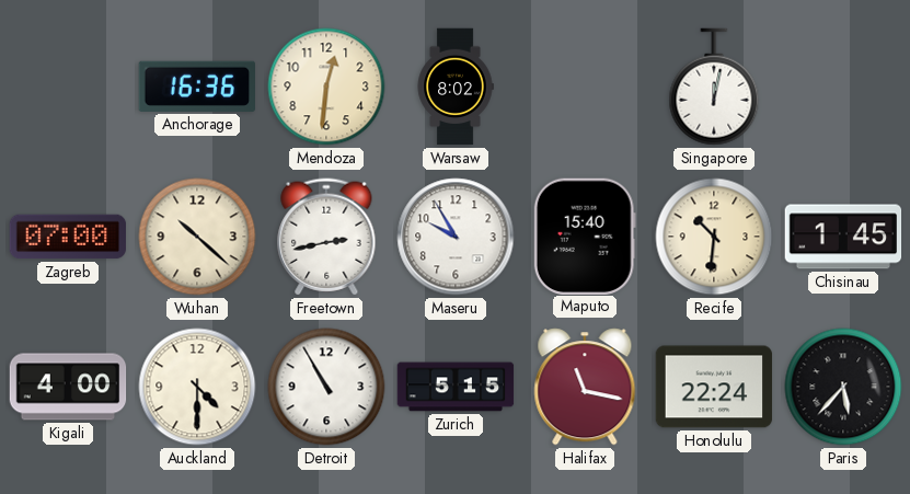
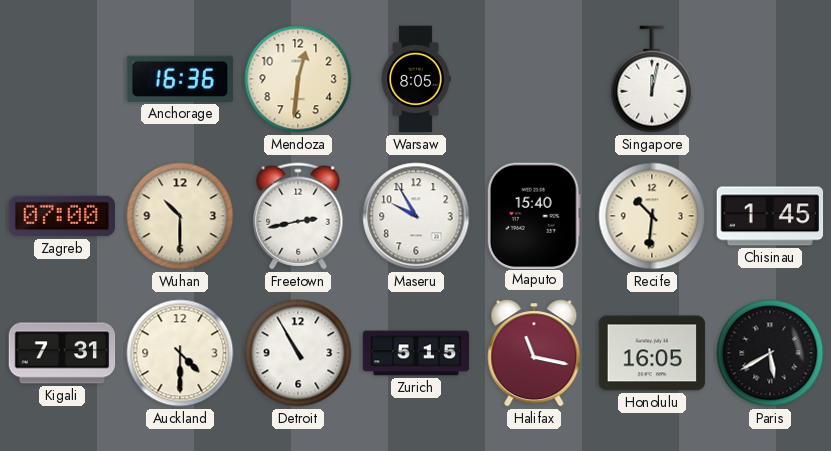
Warsaw: 8:02 -> 8:05
Wuhan: 10:22 -> 10:30
Kigali: 4:00 -> 7:31
Honolulu: 22:24 -> 16:05
Paris: 5:37 -> 5:40
